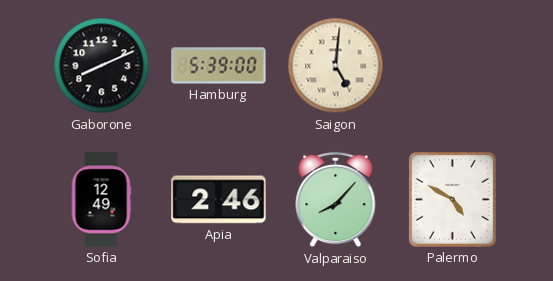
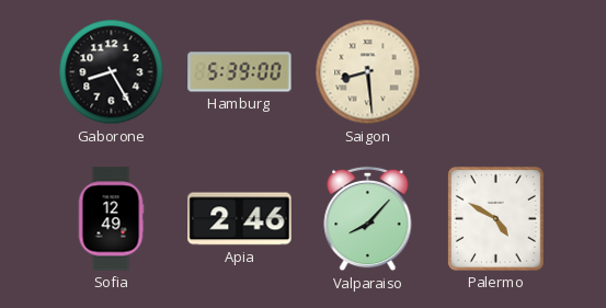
Gaborone: 8:11 -> 8:25
Saigon: 5:01 -> 8:29
